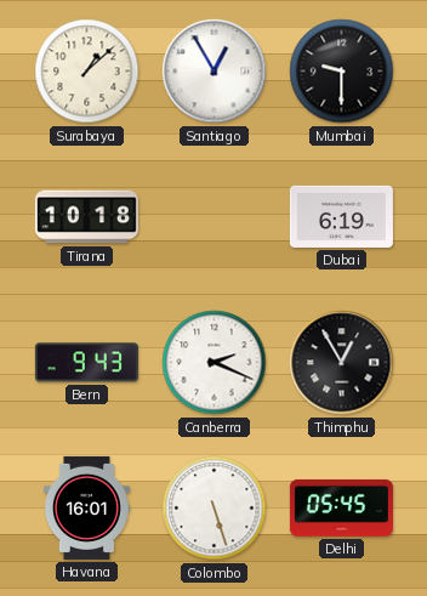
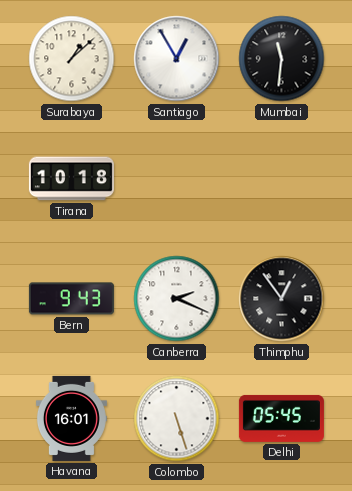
Mumbai: 9:30 -> 11:31
Dubai: 6:19 -> none
Thimphu: 12:55 -> 12:54
